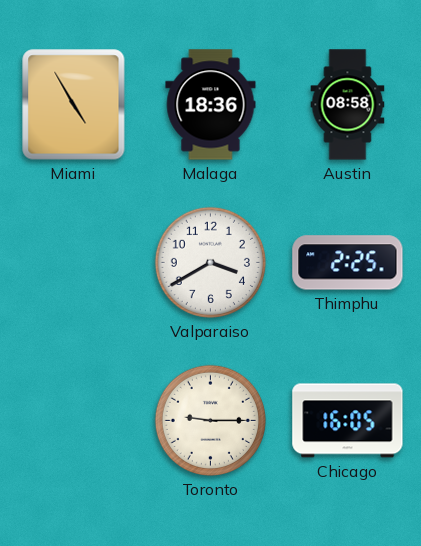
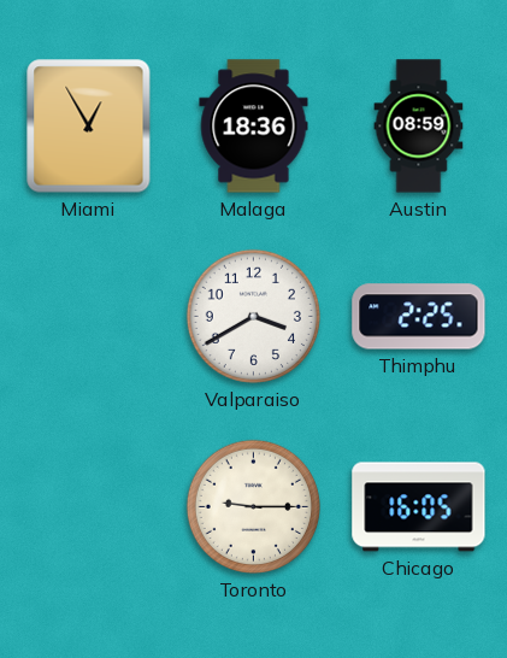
Miami: 4:55 -> 12:55
Austin: 08:58 -> 08:59
